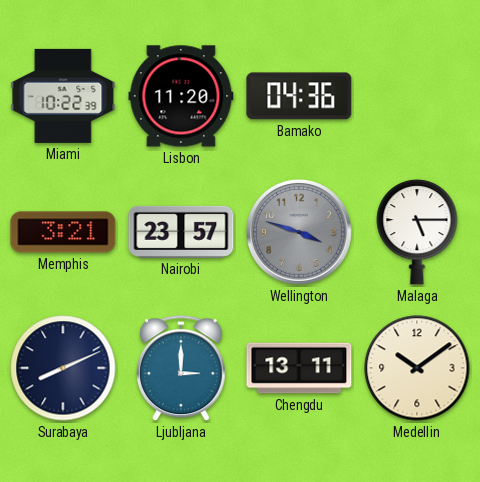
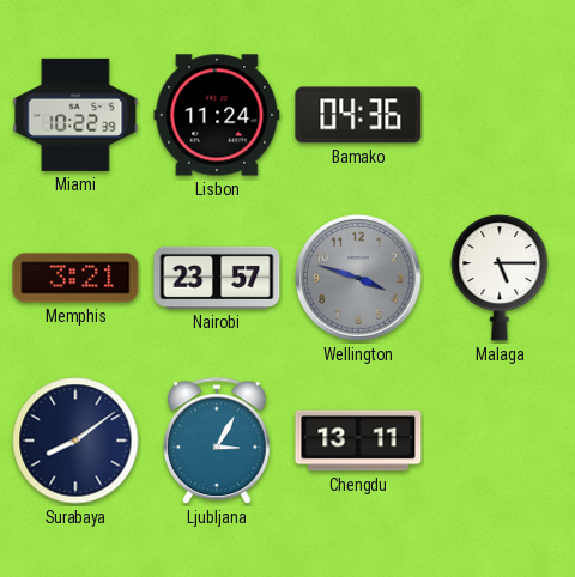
Lisbon: 11:20 -> 11:24
Surabaya: 8:11 -> 8:09
Ljubljana: 3:00 -> 3:05
Medellin: 10:09 -> none
